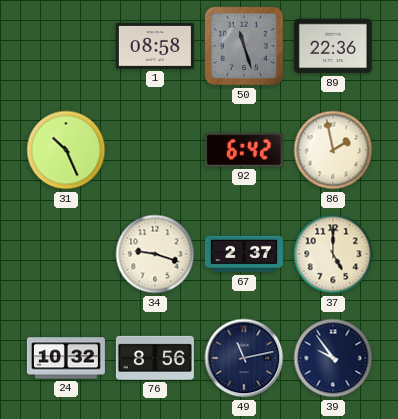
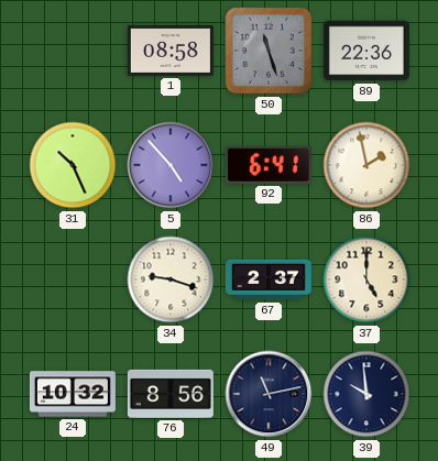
5: none -> 4:53
92: 6:42 -> 6:41
39: 9:54 -> 9:59
